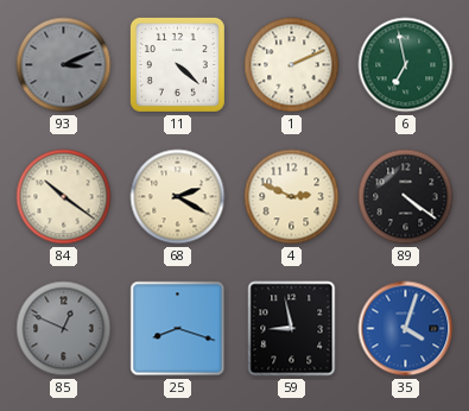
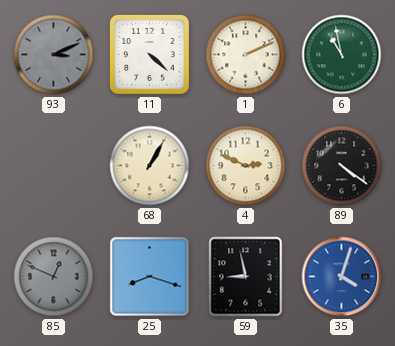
6: 6:58 -> 10:58
84: 10:21 -> none
68: 2:20 -> 1:05
